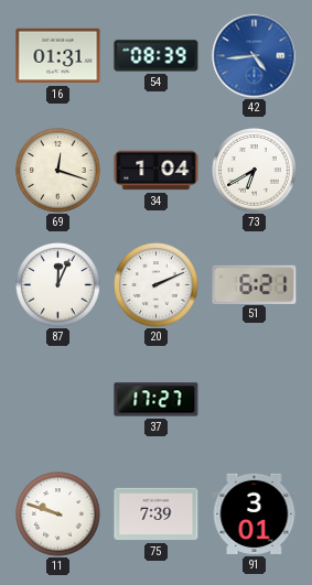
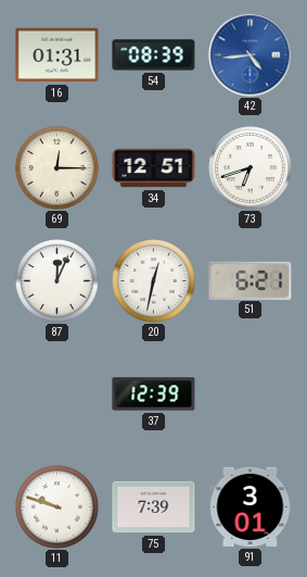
69: 12:18 -> 12:15
34: 1:04 -> 12:51
73: 6:40 -> 6:42
20: 2:11 -> 12:32
37: 17:27 -> 12:39
